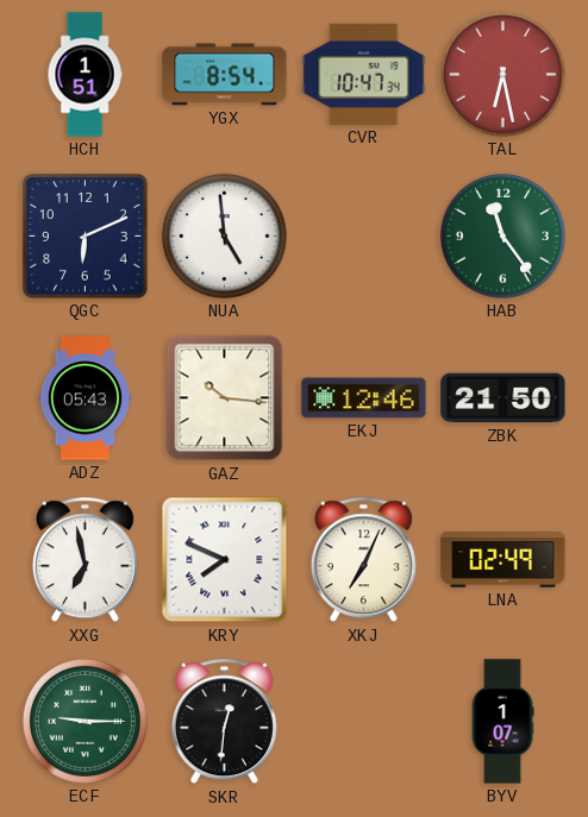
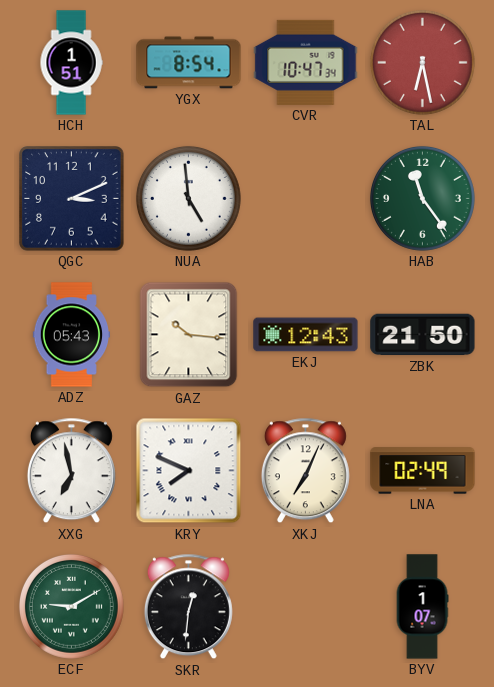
QGC: 6:11 -> 3:11
EKJ: 12:46 -> 12:43
ECF: 9:15 -> 9:10
